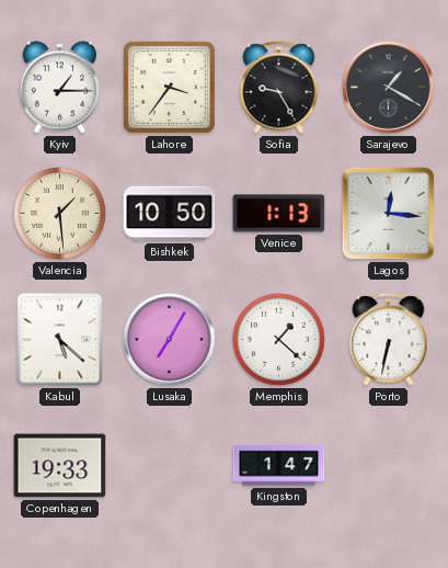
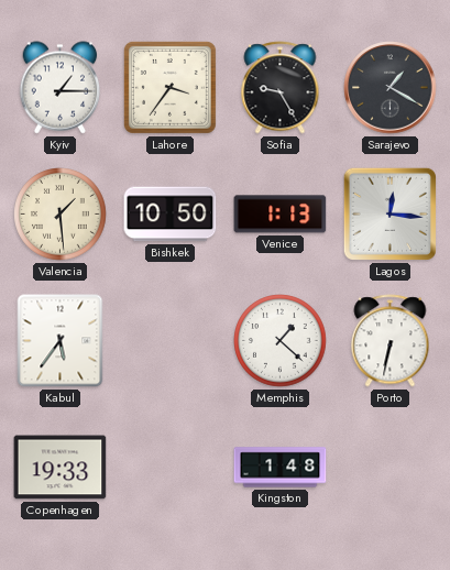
Kabul: 5:22 -> 5:36
Lusaka: 7:05 -> none
Kingston: 1:47 -> 1:48
